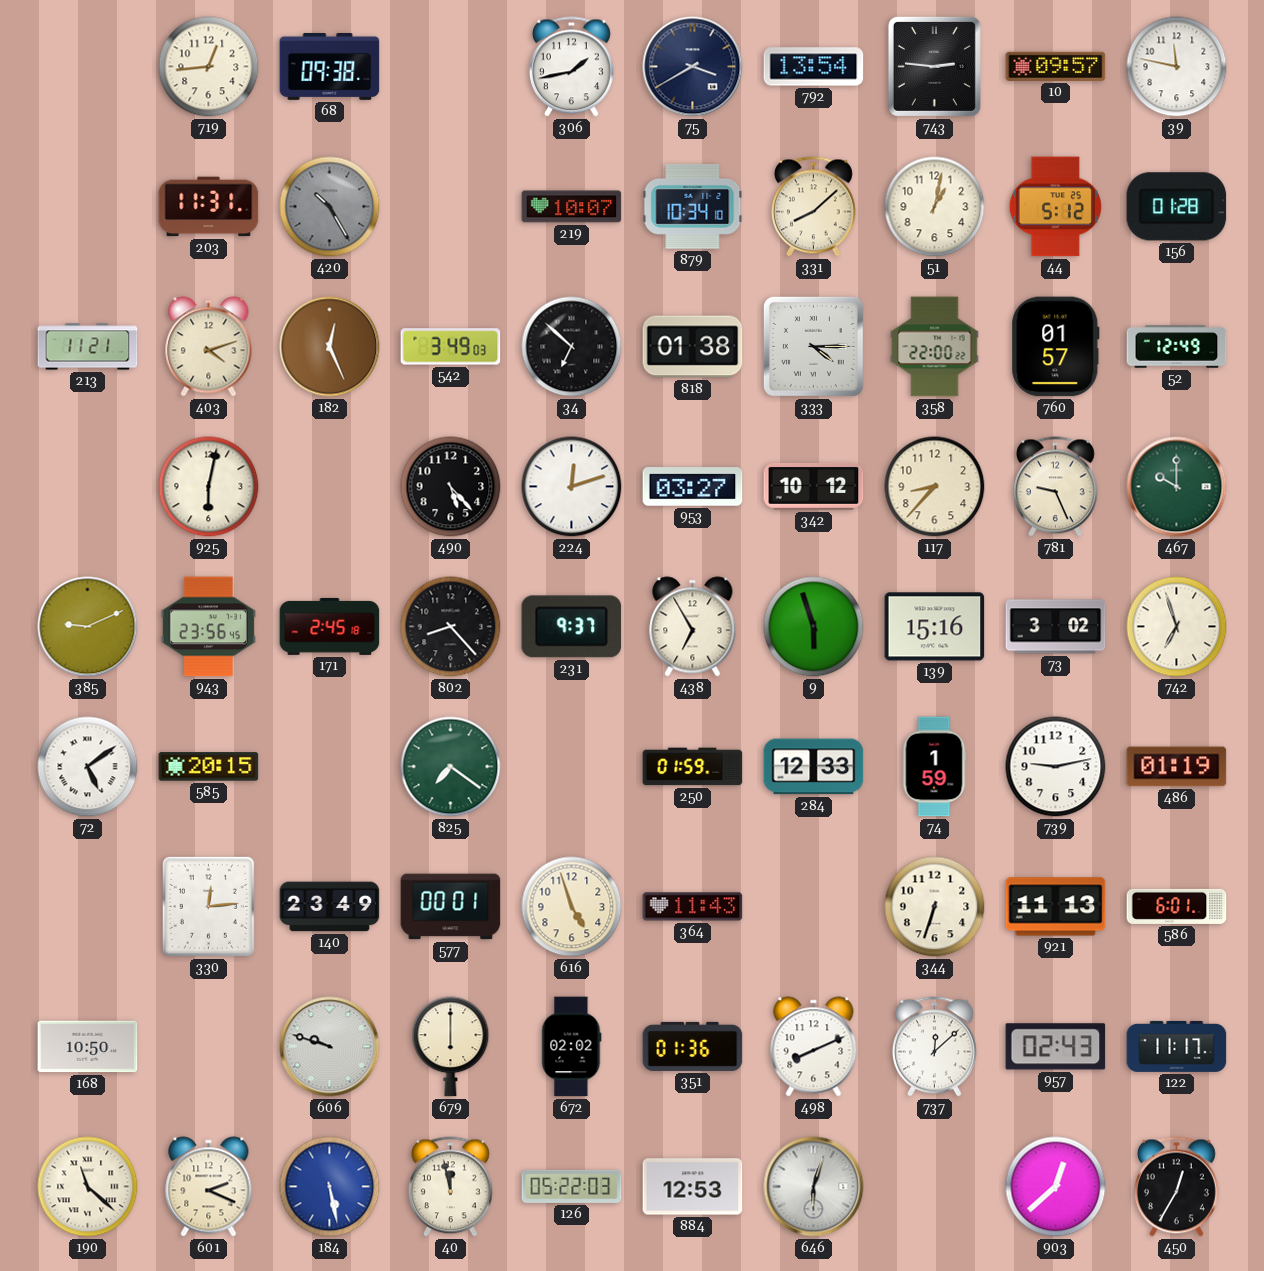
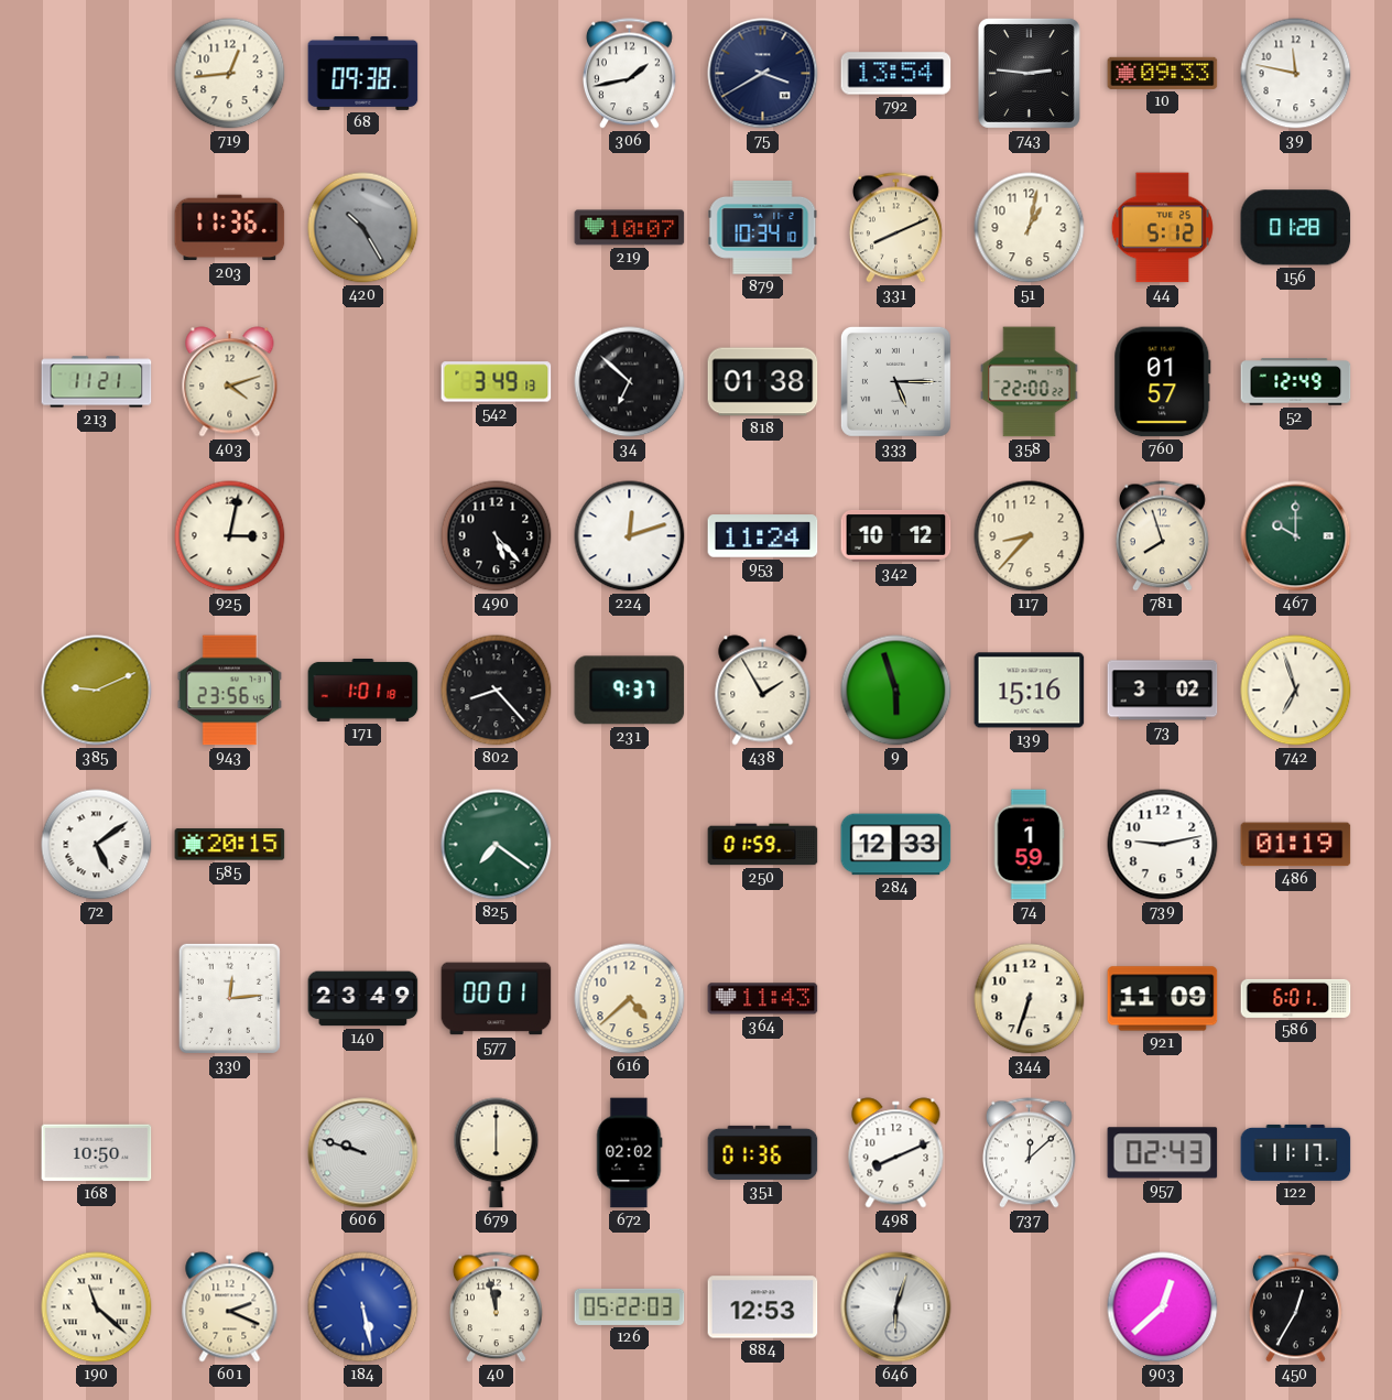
10: 09:57 -> 09:33
203: 11:31 -> 11:36
331: 8:08 -> 8:11
182: 12:26 -> none
542: 3:49:03 -> 3:49:13
333: 4:15 -> 5:15
925: 6:02 -> 3:02
953: 03:27 -> 11:24
781: 9:26 -> 7:57
171: 2:45 -> 1:01
438: 6:55 -> 1:55
616: 4:57 -> 4:38
921: 11:13 -> 11:09
